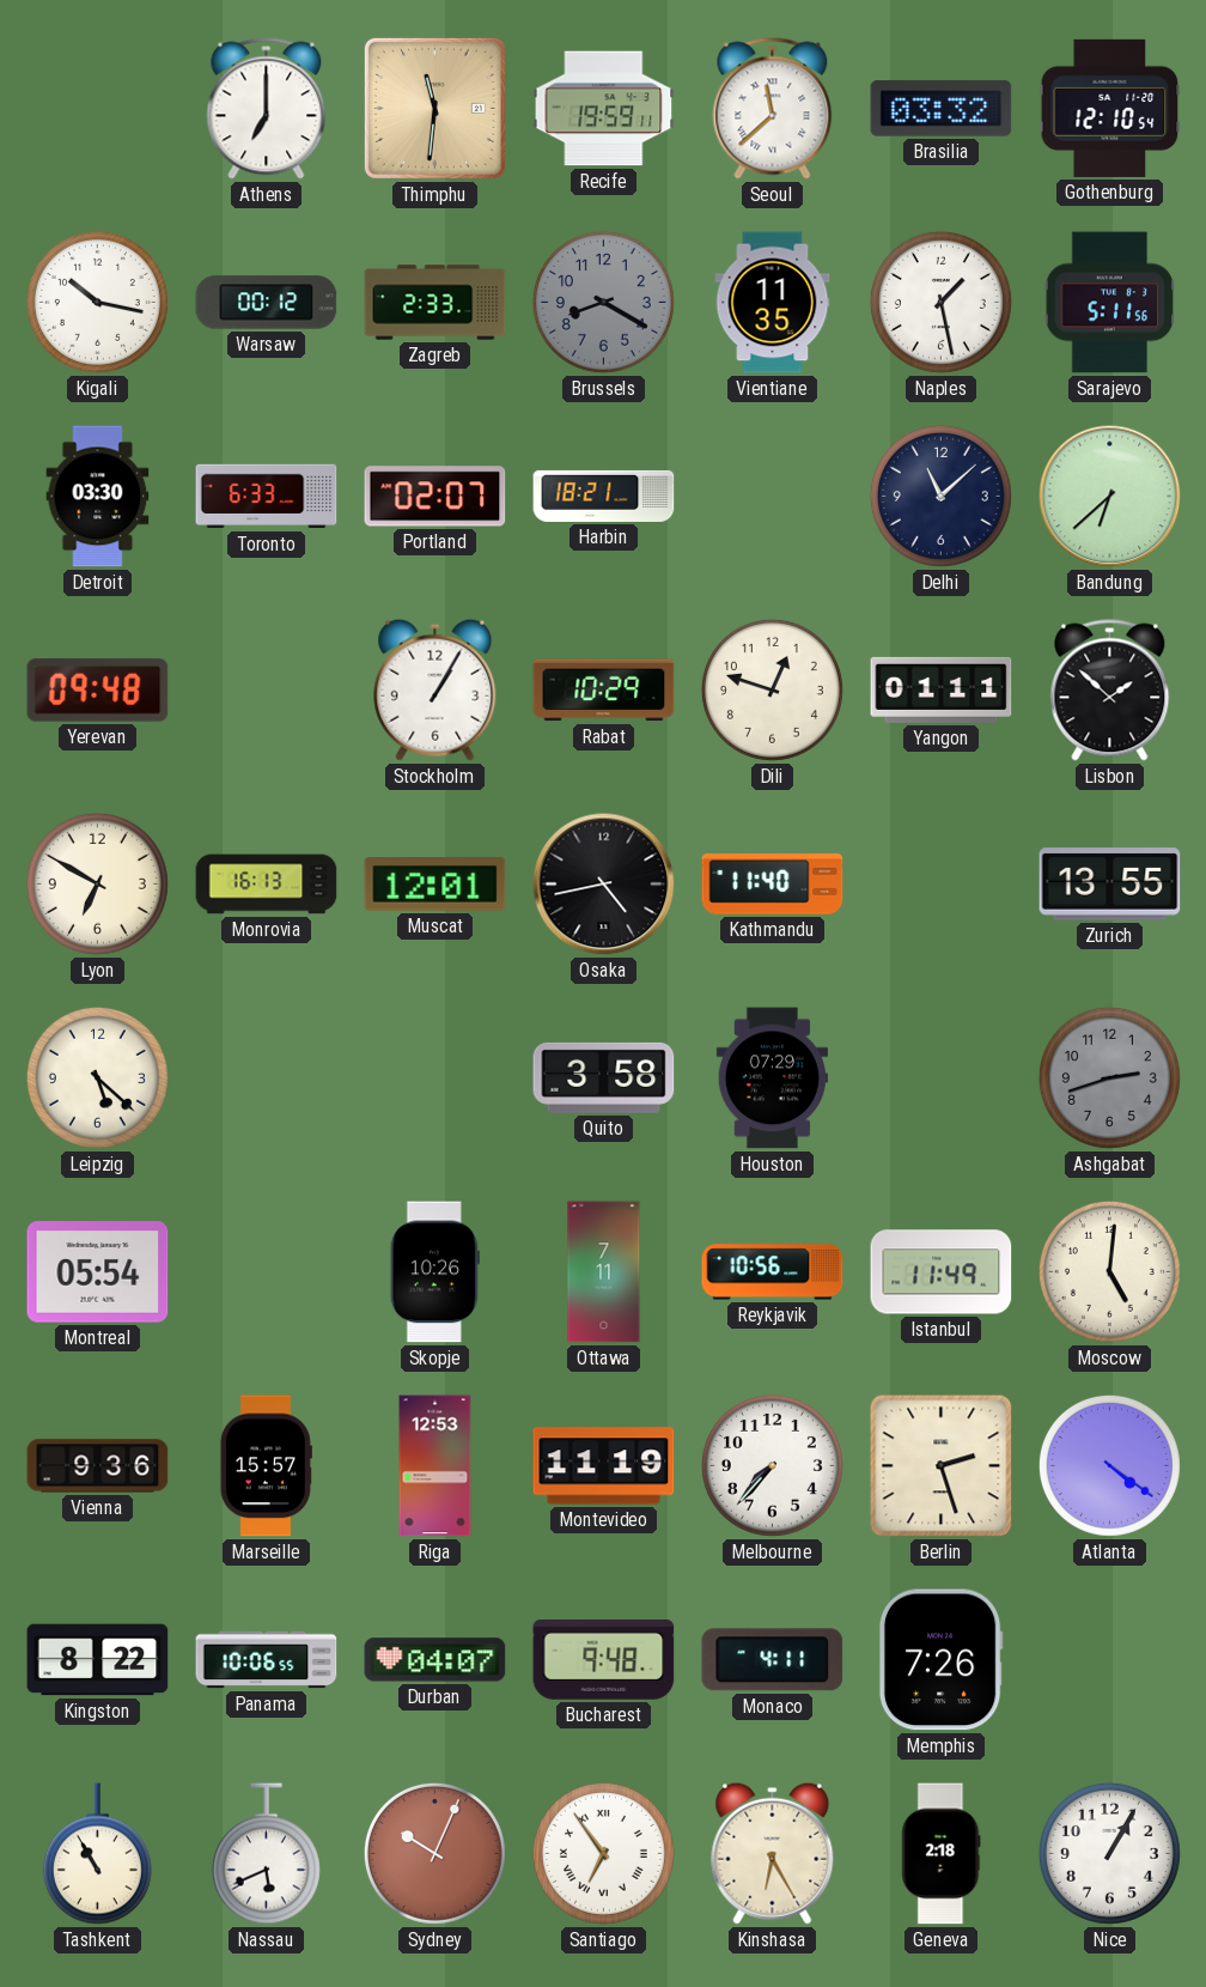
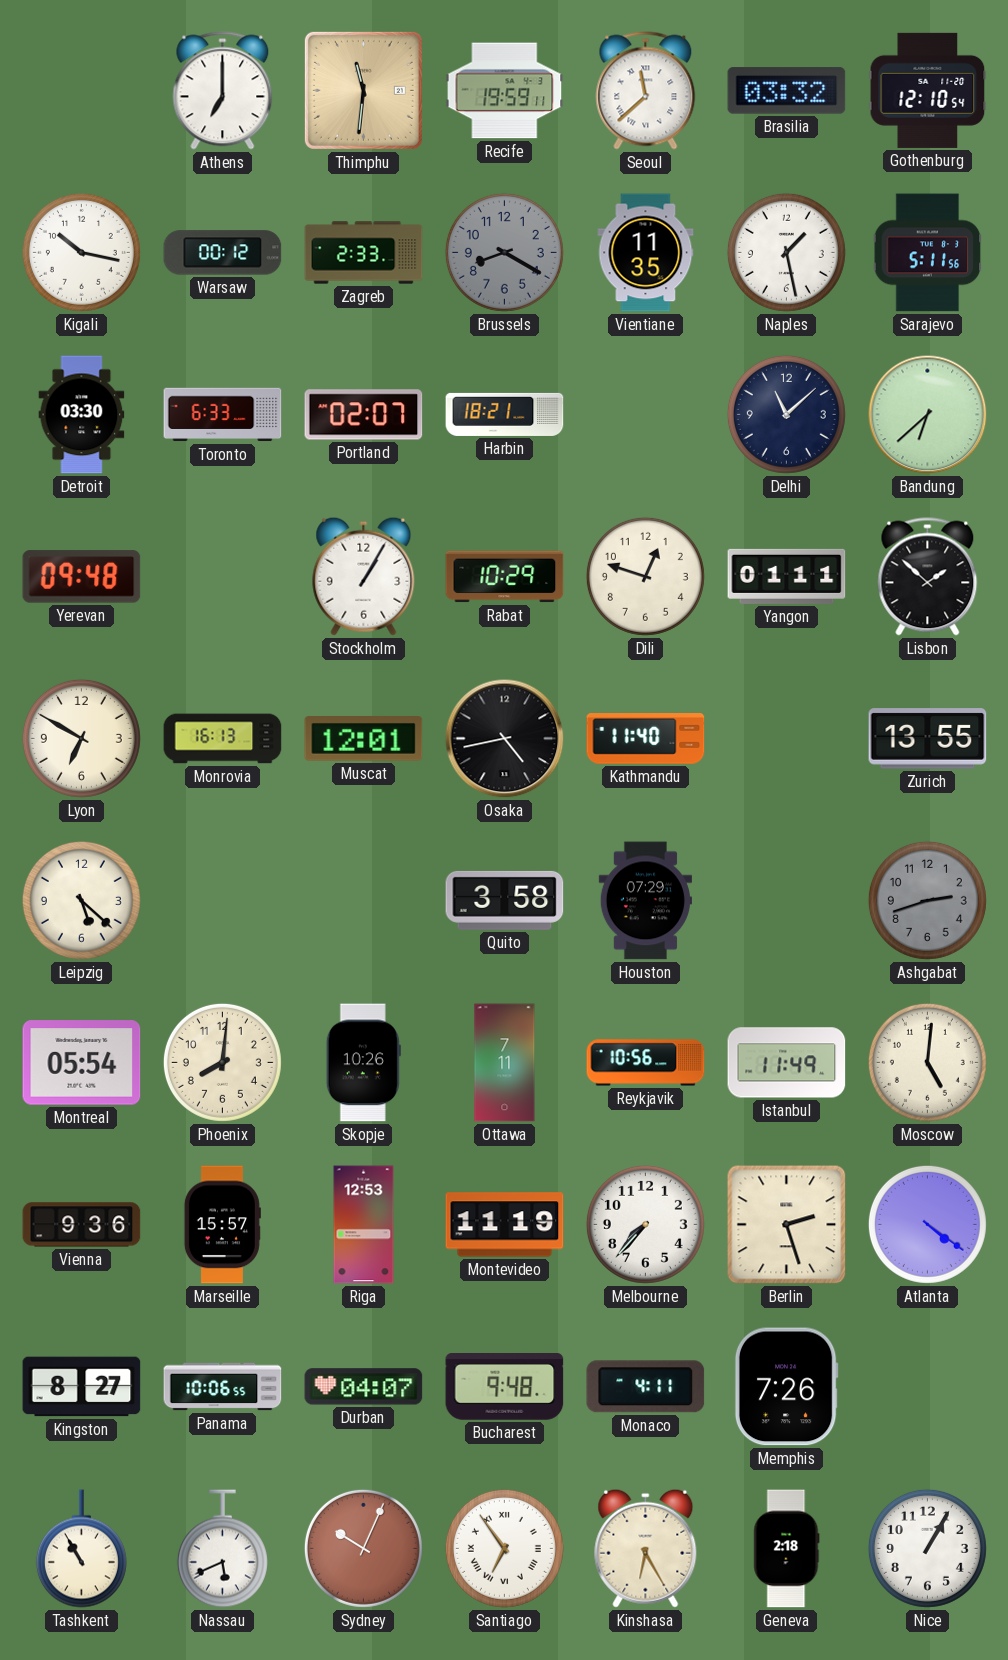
Phoenix: none -> 8:01
Kingston: 8:22 -> 8:27
